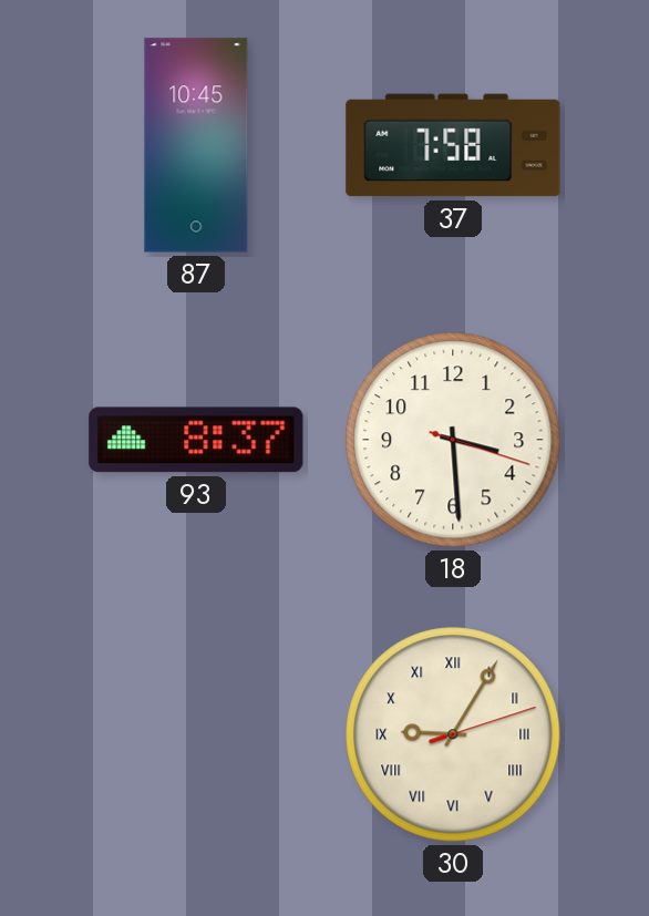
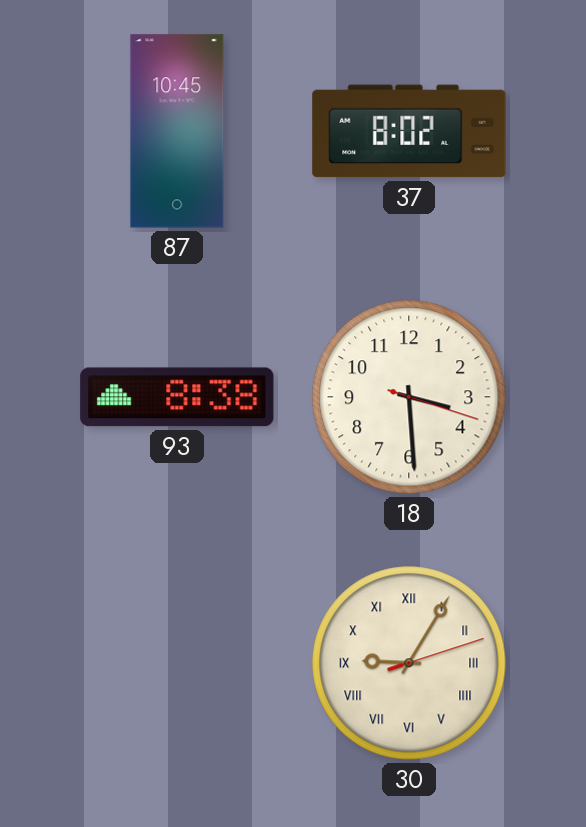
37: 7:58 -> 8:02
93: 8:37 -> 8:38
